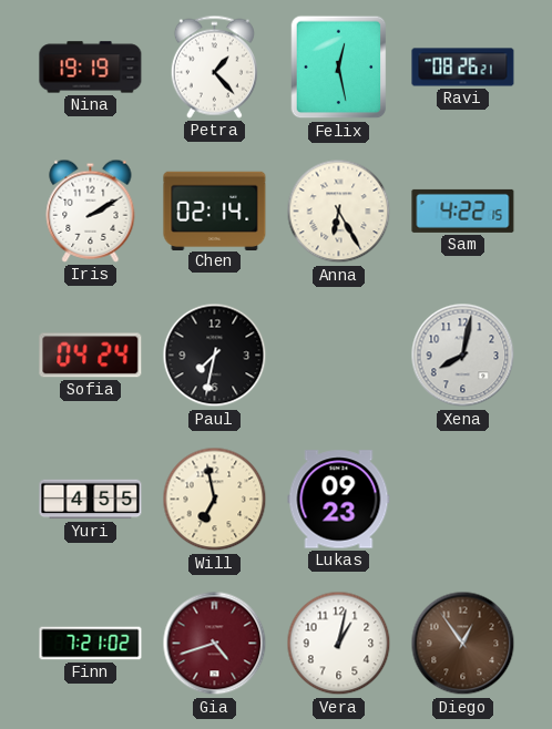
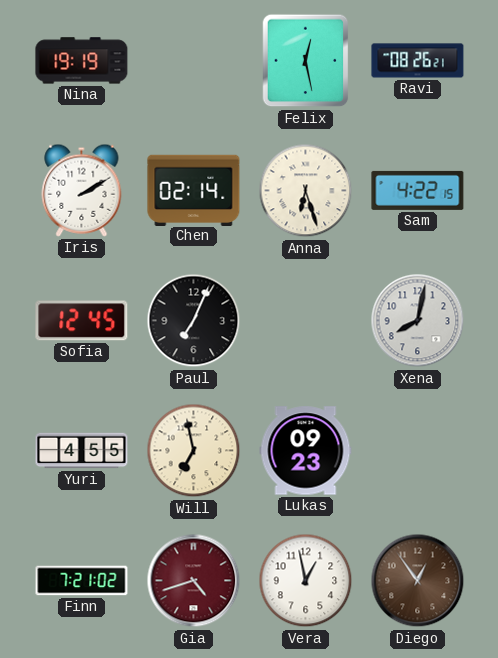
Petra: 1:23 -> none
Anna: 6:25 -> 6:27
Sofia: 04:24 -> 12:45
Paul: 7:32 -> 7:04
Vera: 1:02 -> 12:58
